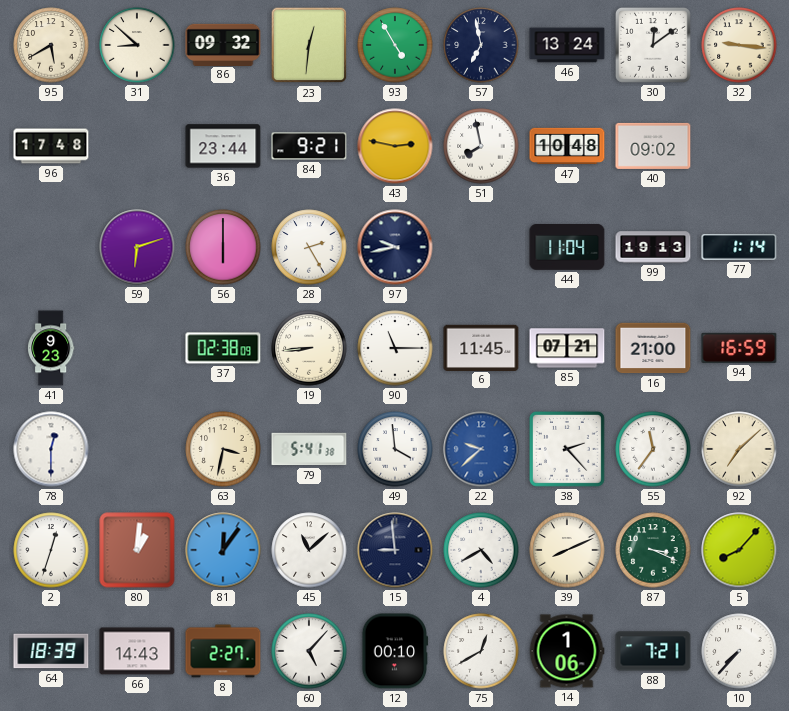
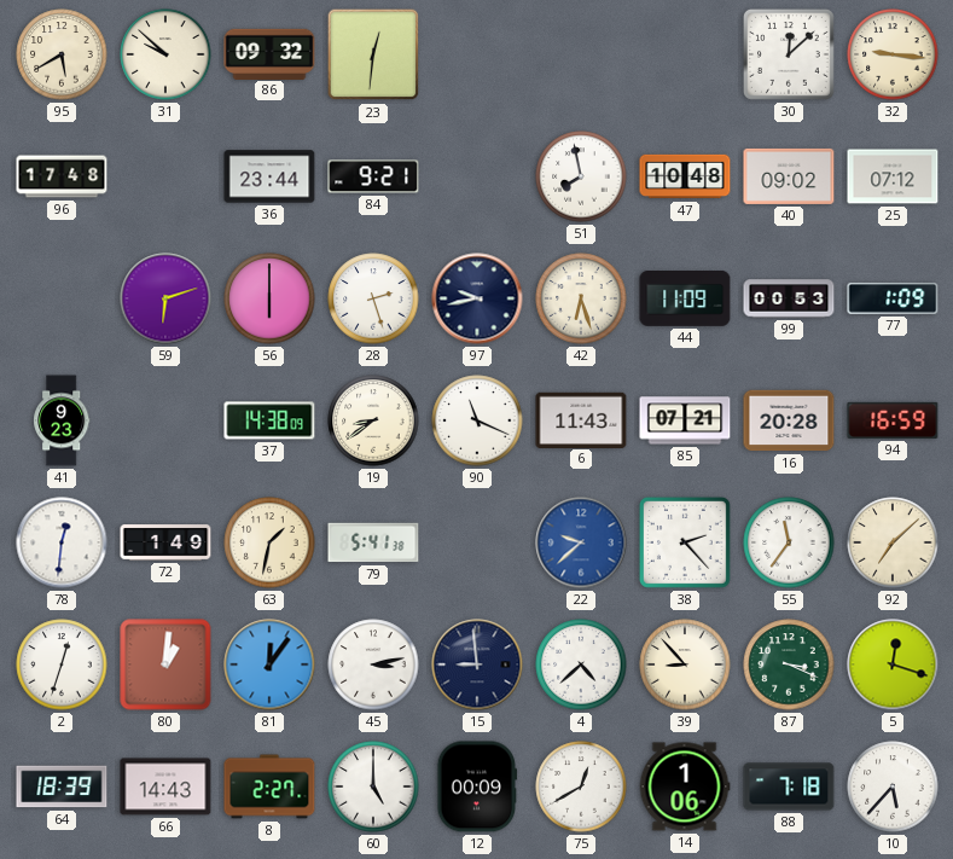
31: 8:52 -> 9:52
93: 4:55 -> none
57: 6:58 -> none
46: 13:24 -> none
30: 12:09 -> 12:08
43: 2:47 -> none
25: none -> 07:12
28: 2:25 -> 2:27
42: none -> 6:27
44: 11:04 -> 11:09
99: 19:13 -> 00:53
77: 1:14 -> 1:09
37: 02:38 -> 14:38
19: 8:44 -> 8:39
90: 11:15 -> 11:19
6: 11:45 -> 11:43
16: 21:00 -> 20:28
78: 12:30 -> 12:31
72: none -> 1:49
63: 3:32 -> 1:32
49: 3:59 -> none
45: 11:08 -> 3:13
4: 4:40 -> 4:38
39: 8:11 -> 8:53
5: 8:07 -> 12:18
60: 5:07 -> 5:00
12: 00:10 -> 00:09
88: 7:21 -> 7:18
10: 7:37 -> 5:37
